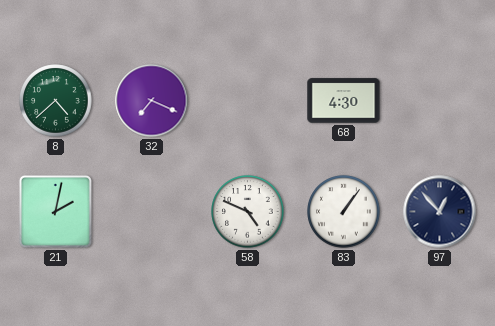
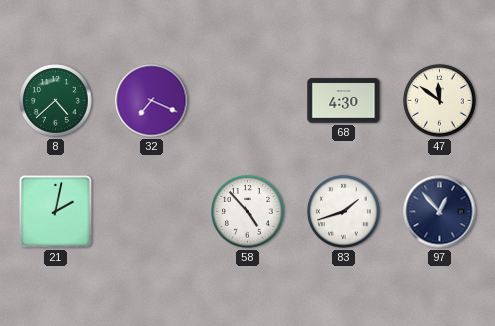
47: none -> 11:51
58: 4:49 -> 4:53
83: 1:06 -> 1:42
